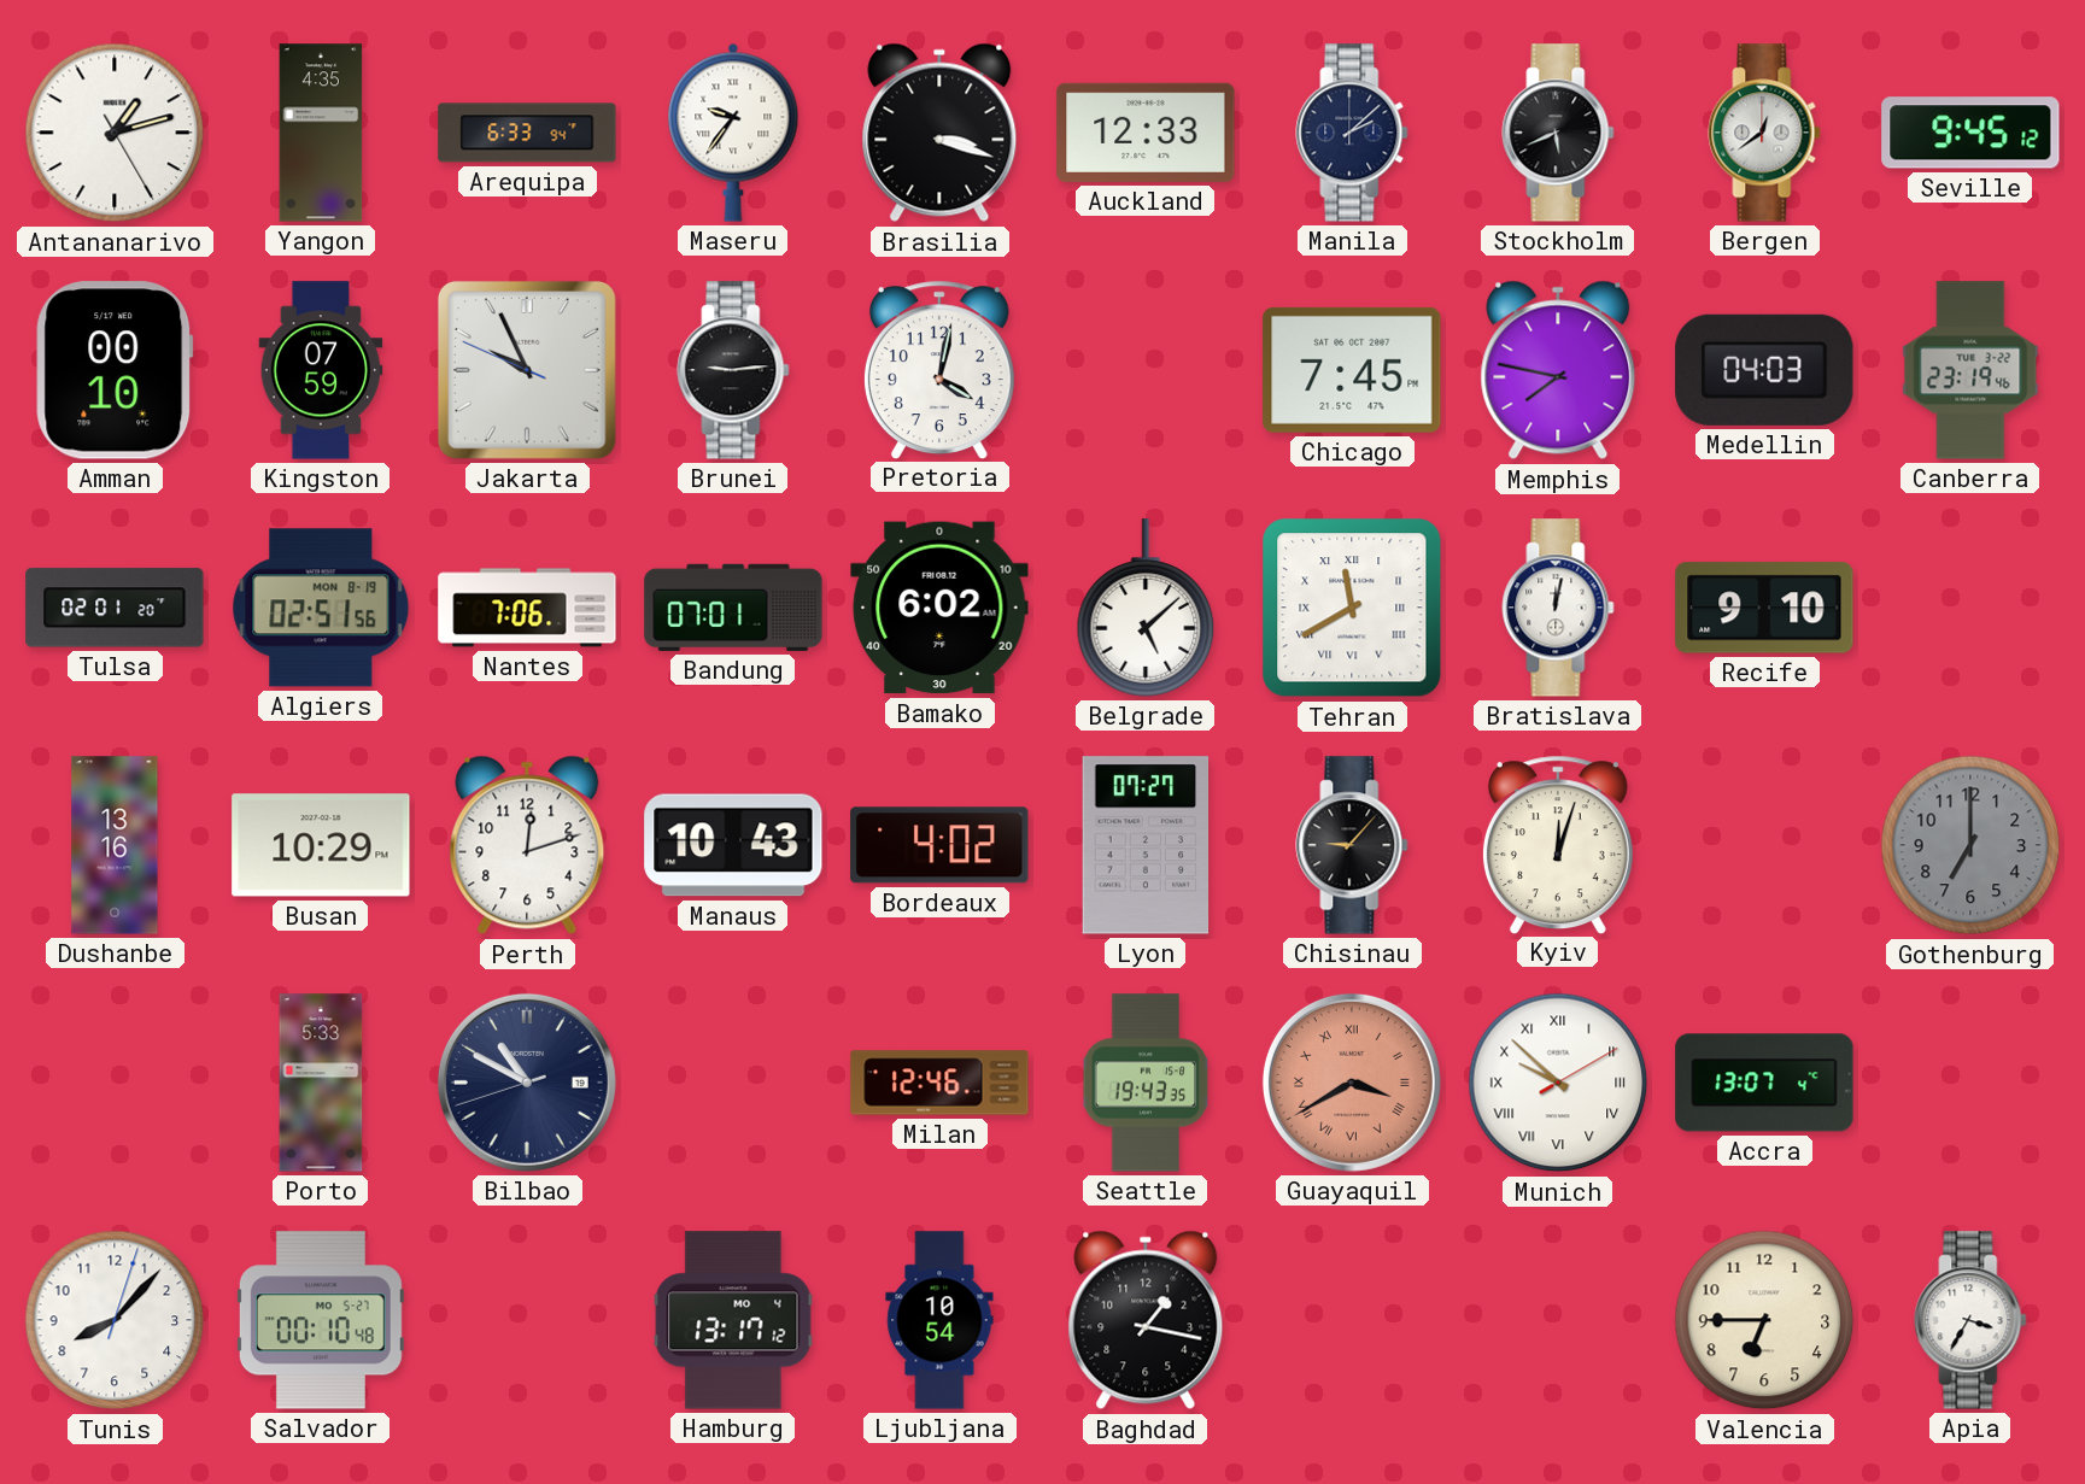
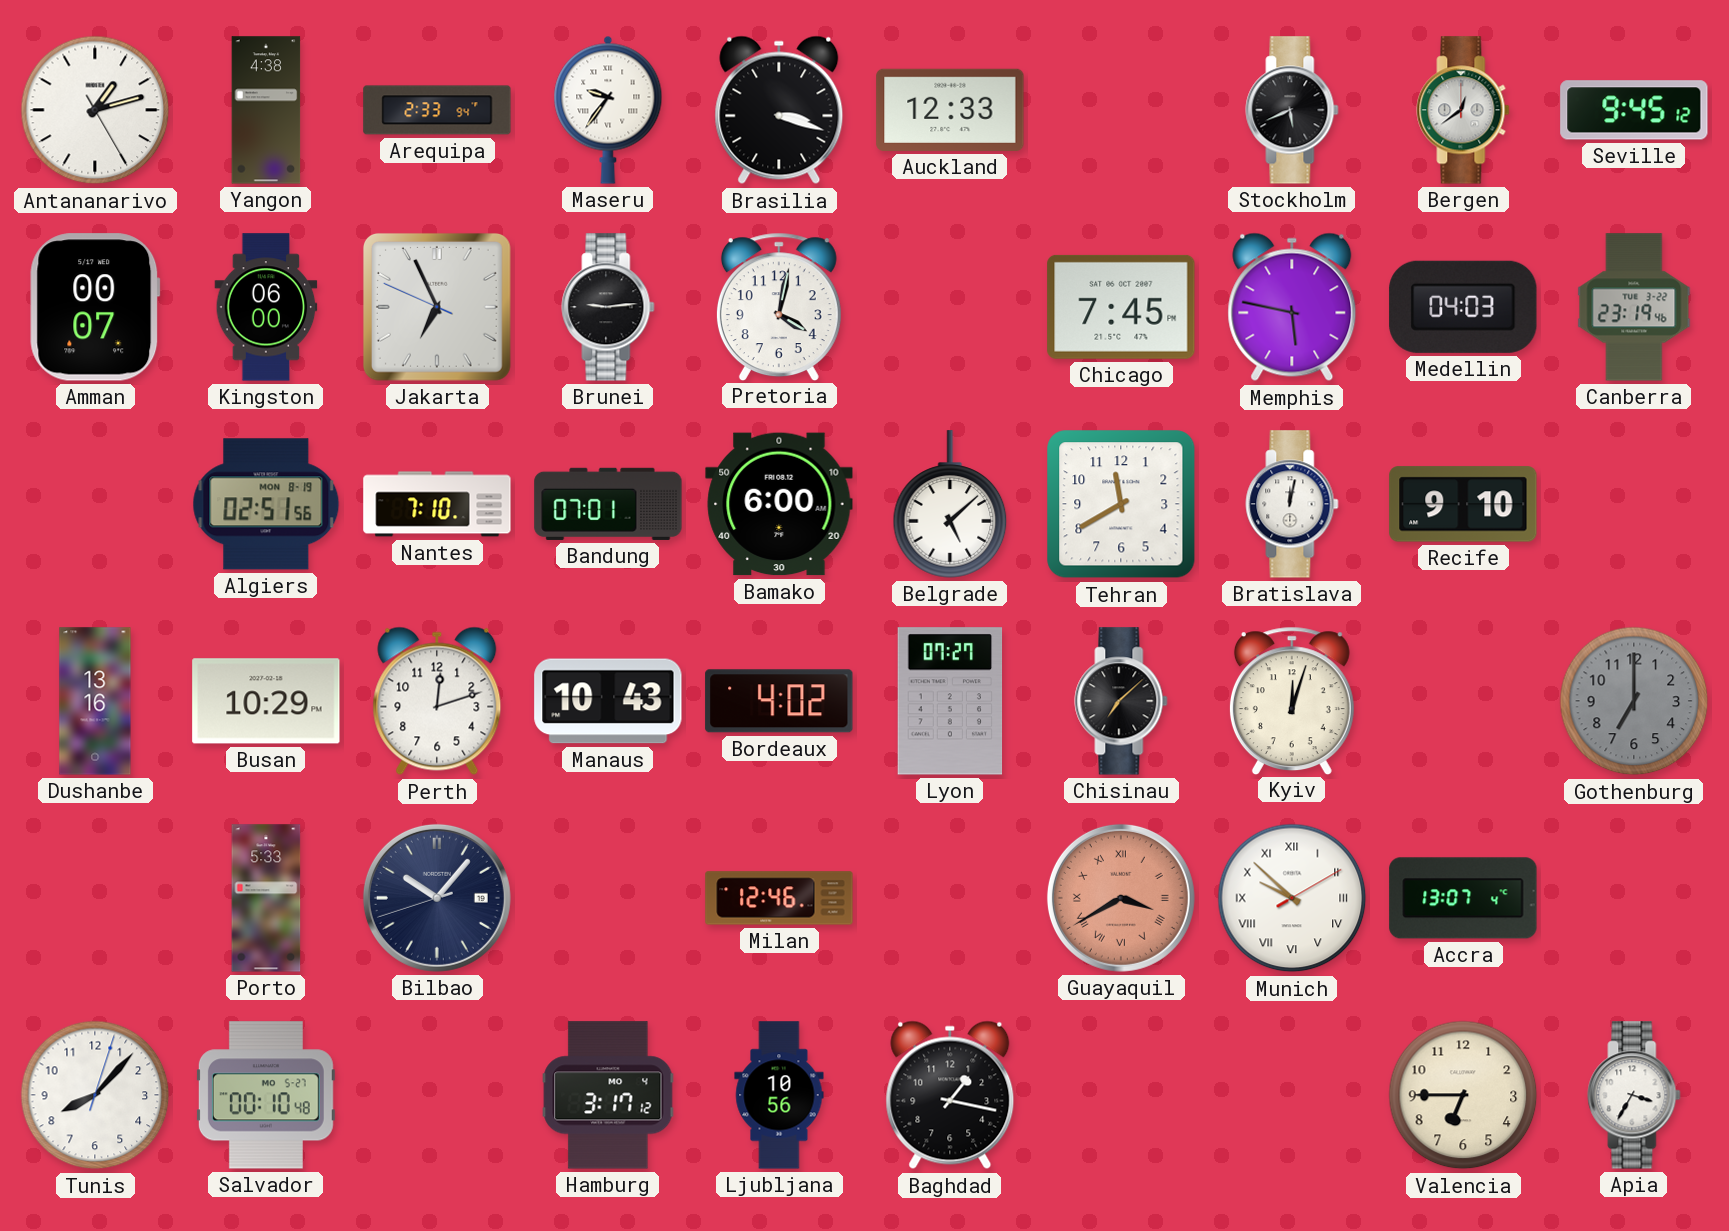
Yangon: 4:35 -> 4:38
Arequipa: 6:33 -> 2:33
Manila: 2:08 -> none
Amman: 00:10 -> 00:07
Kingston: 07:59 -> 06:00
Jakarta: 9:55 -> 6:55
Memphis: 7:47 -> 5:47
Tulsa: 02:01 -> none
Nantes: 7:06 -> 7:10
Bamako: 6:02 -> 6:00
Tehran numerals: Roman -> Arabic
Chisinau: 9:07 -> 7:08
Bilbao: 10:49 -> 10:06
Seattle: 19:43 -> none
Hamburg: 13:17 -> 3:17
Ljubljana: 10:54 -> 10:56
